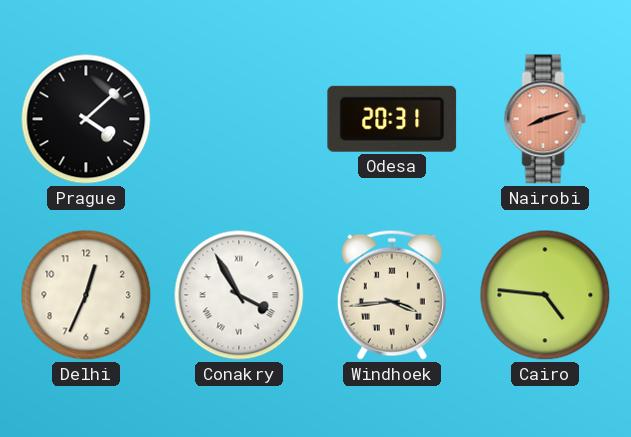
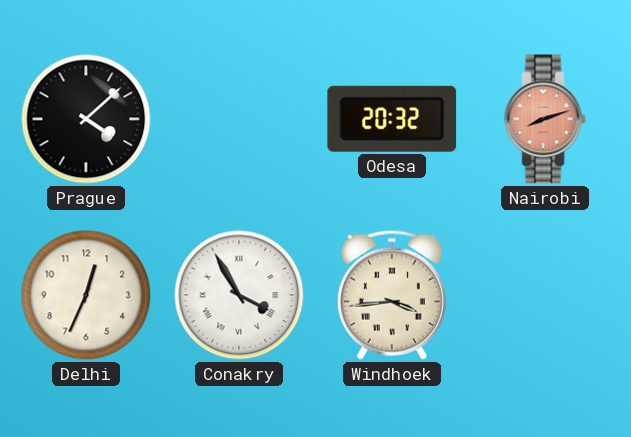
Odesa: 20:31 -> 20:32
Cairo: 4:46 -> none
